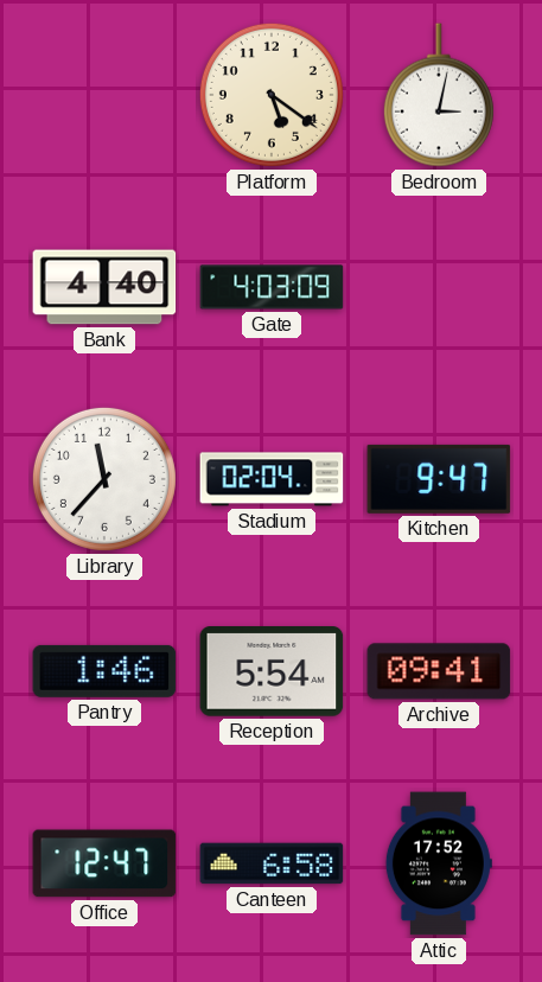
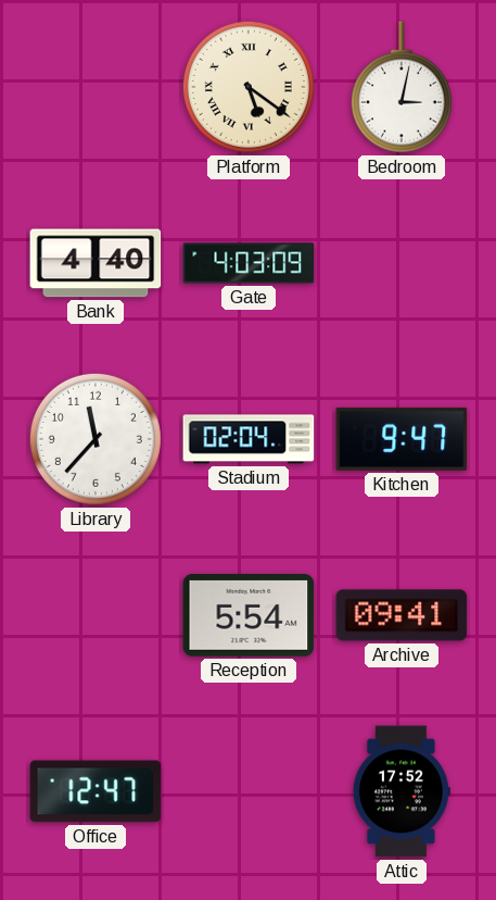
Platform numerals: Arabic -> Roman
Pantry: 1:46 -> none
Canteen: 6:58 -> none
